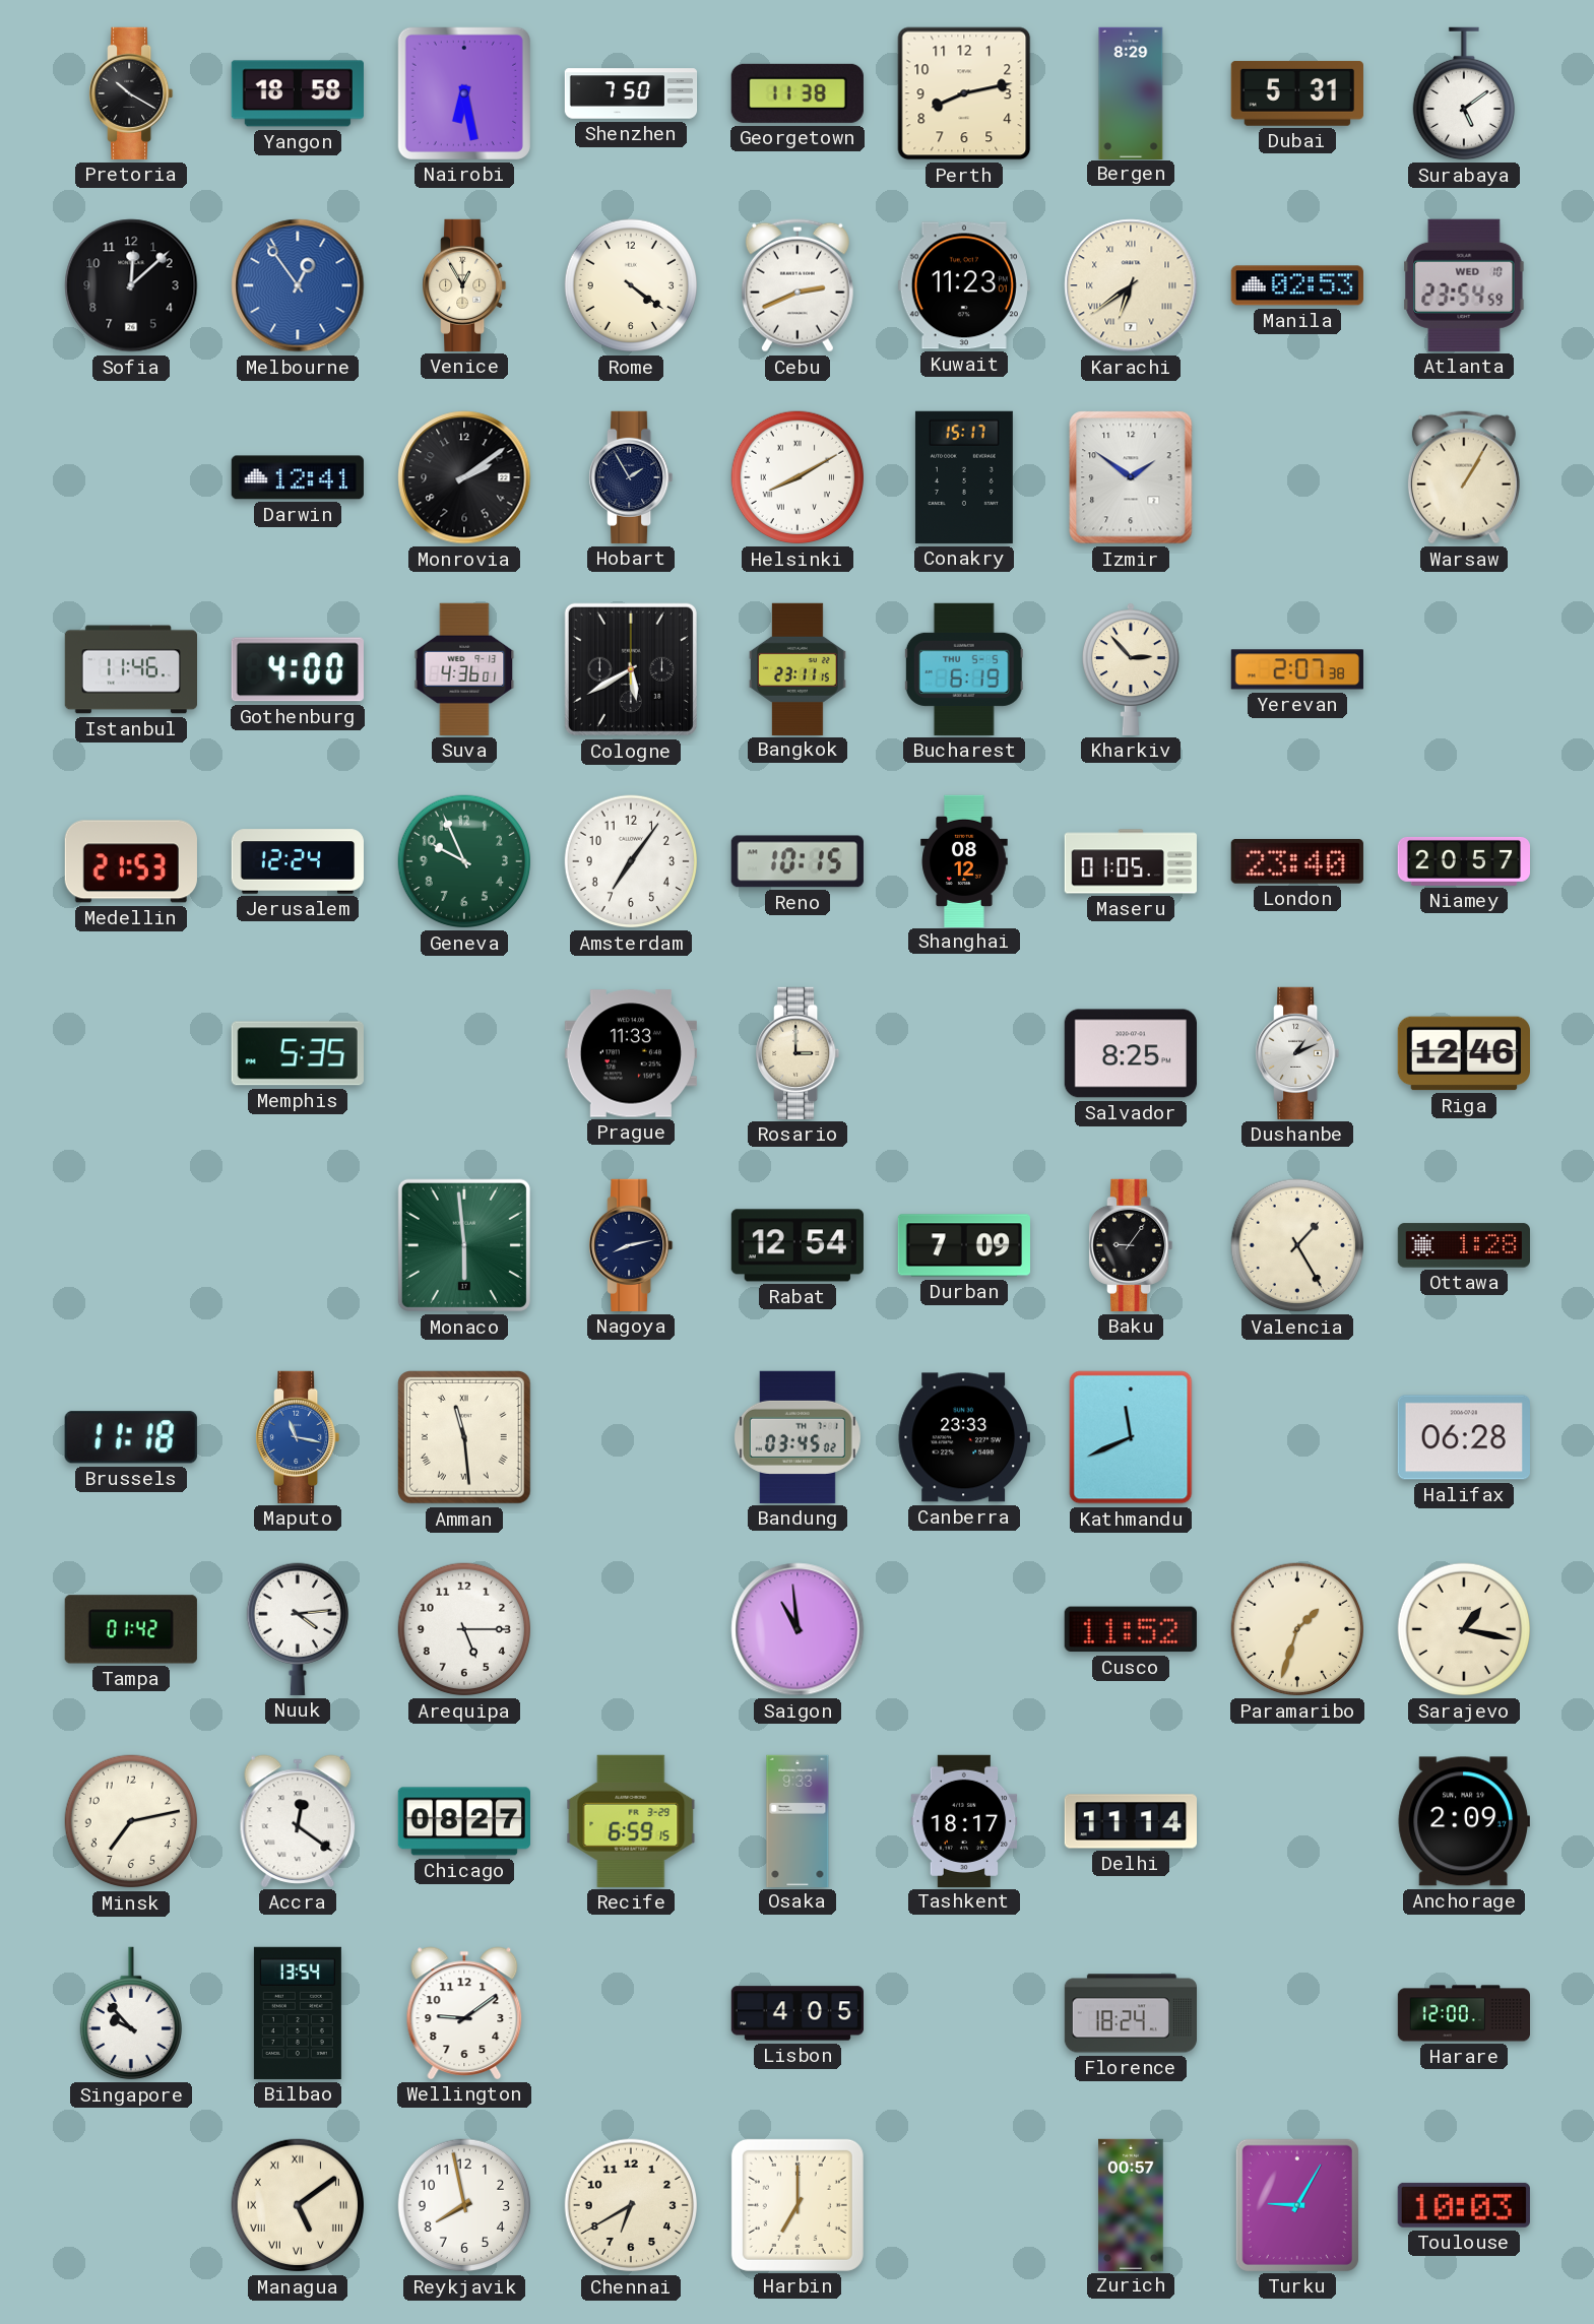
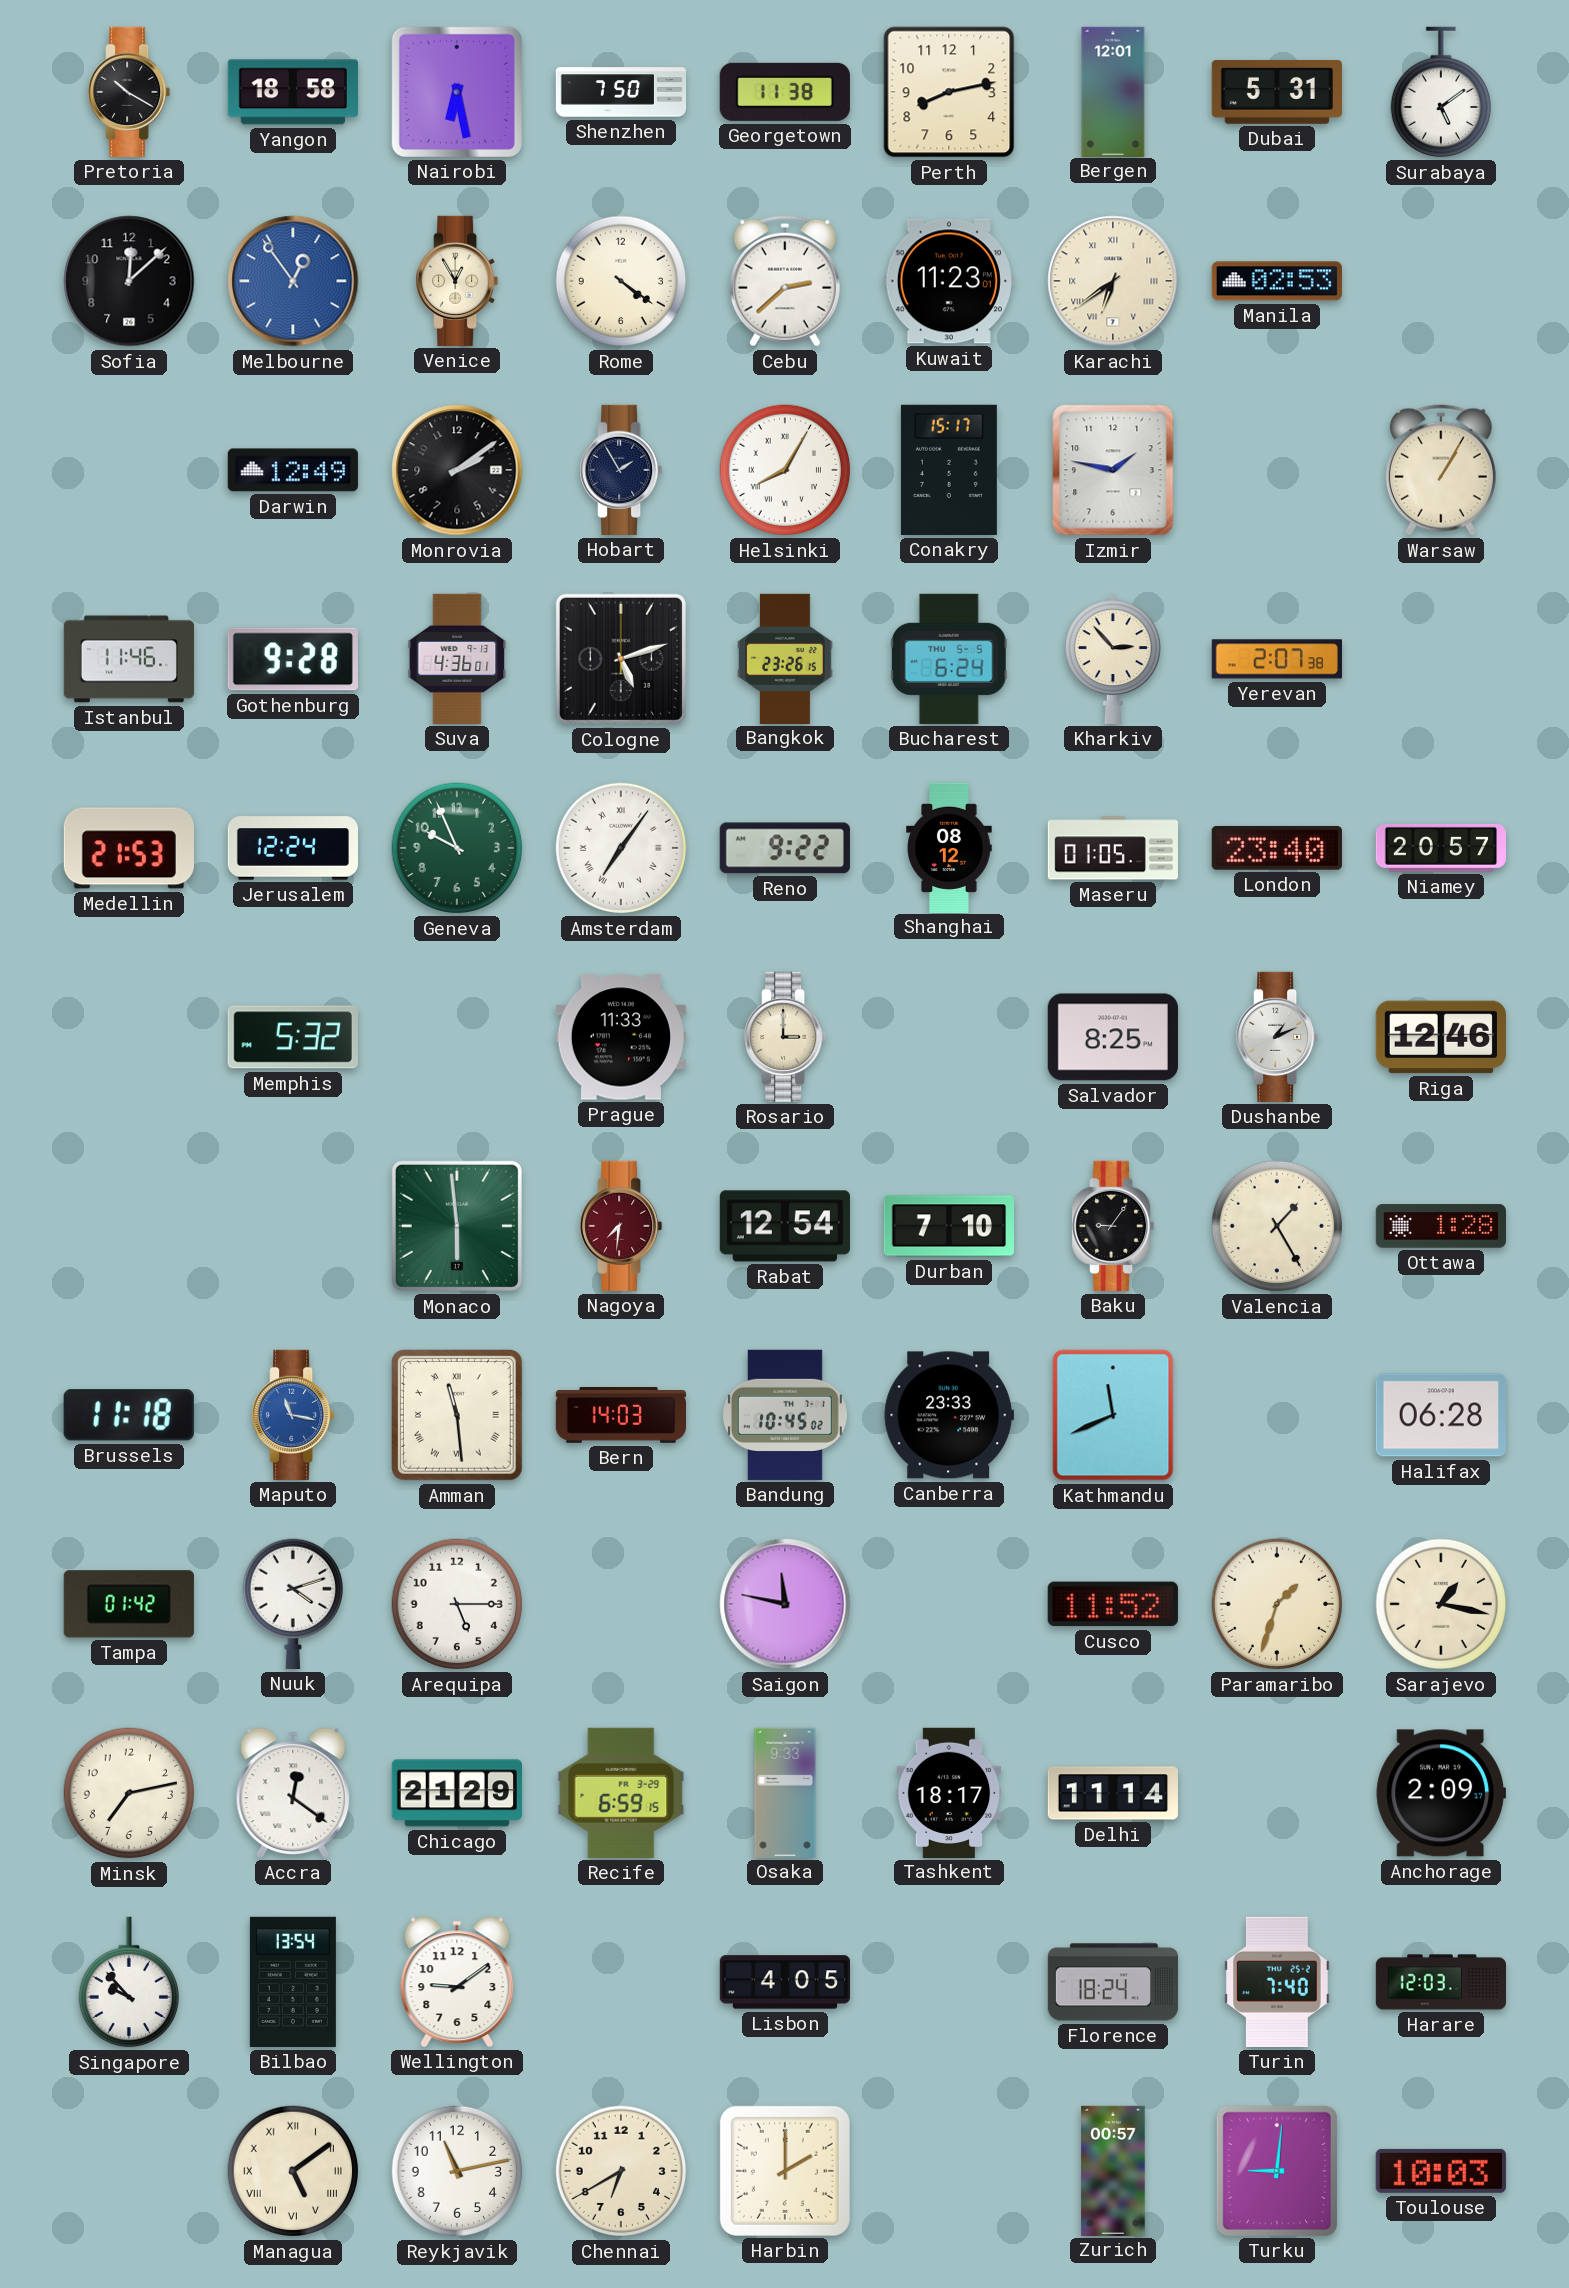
Bergen: 8:29 -> 12:01
Cebu: 2:41 -> 2:38
Atlanta: 23:54 -> none
Darwin: 12:41 -> 12:49
Helsinki: 8:10 -> 8:05
Izmir: 1:51 -> 1:47
Gothenburg: 4:00 -> 9:28
Cologne: 5:40 -> 5:12
Bangkok: 23:11 -> 23:26
Bucharest: 6:19 -> 6:24
Amsterdam numerals: Arabic -> Roman
Reno: 10:15 -> 9:22
Memphis: 5:35 -> 5:32
Nagoya: 8:13 -> 7:31
Nagoya dial: navy -> burgundy
Durban: 7:09 -> 7:10
Bern: none -> 14:03
Bandung: 03:45 -> 10:45
Nuuk: 4:14 -> 4:12
Saigon: 10:59 -> 11:47
Chicago: 08:27 -> 21:29
Turin: none -> 7:40
Harare: 12:00 -> 12:03
Reykjavik: 7:58 -> 11:13
Harbin: 7:00 -> 2:00
Turku: 9:05 -> 9:01
